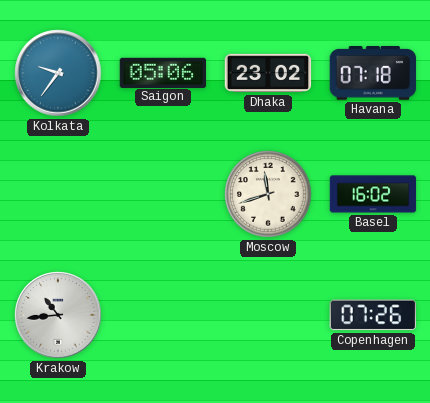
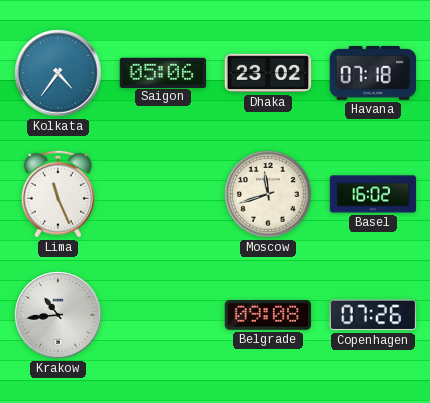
Kolkata: 9:36 -> 4:36
Lima: none -> 11:26
Belgrade: none -> 09:08
